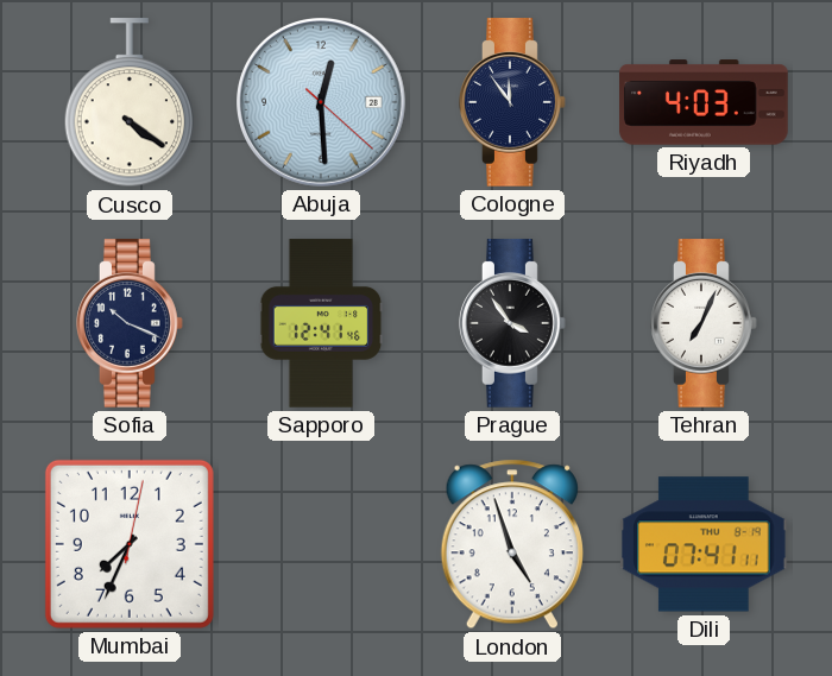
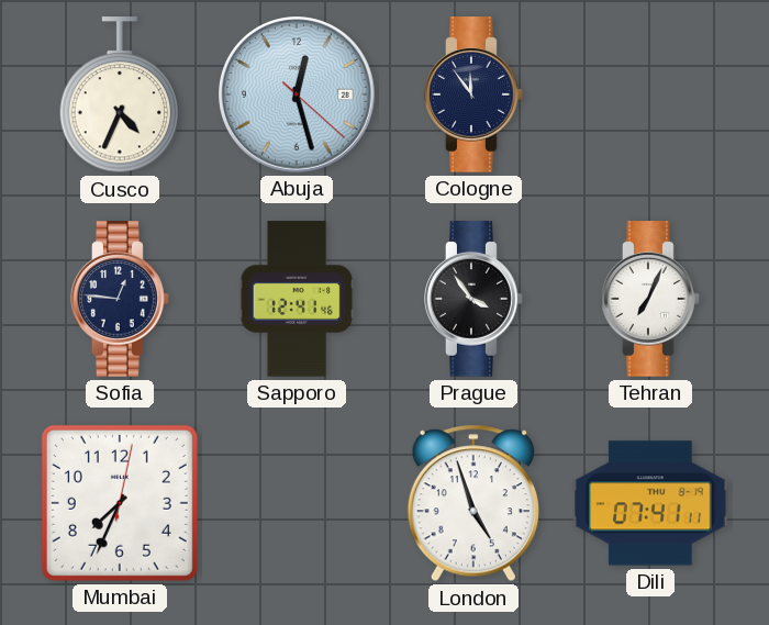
Cusco: 4:21 -> 4:34
Abuja: 12:29 -> 12:27
Riyadh: 4:03 -> none
Sofia: 10:19 -> 12:46
